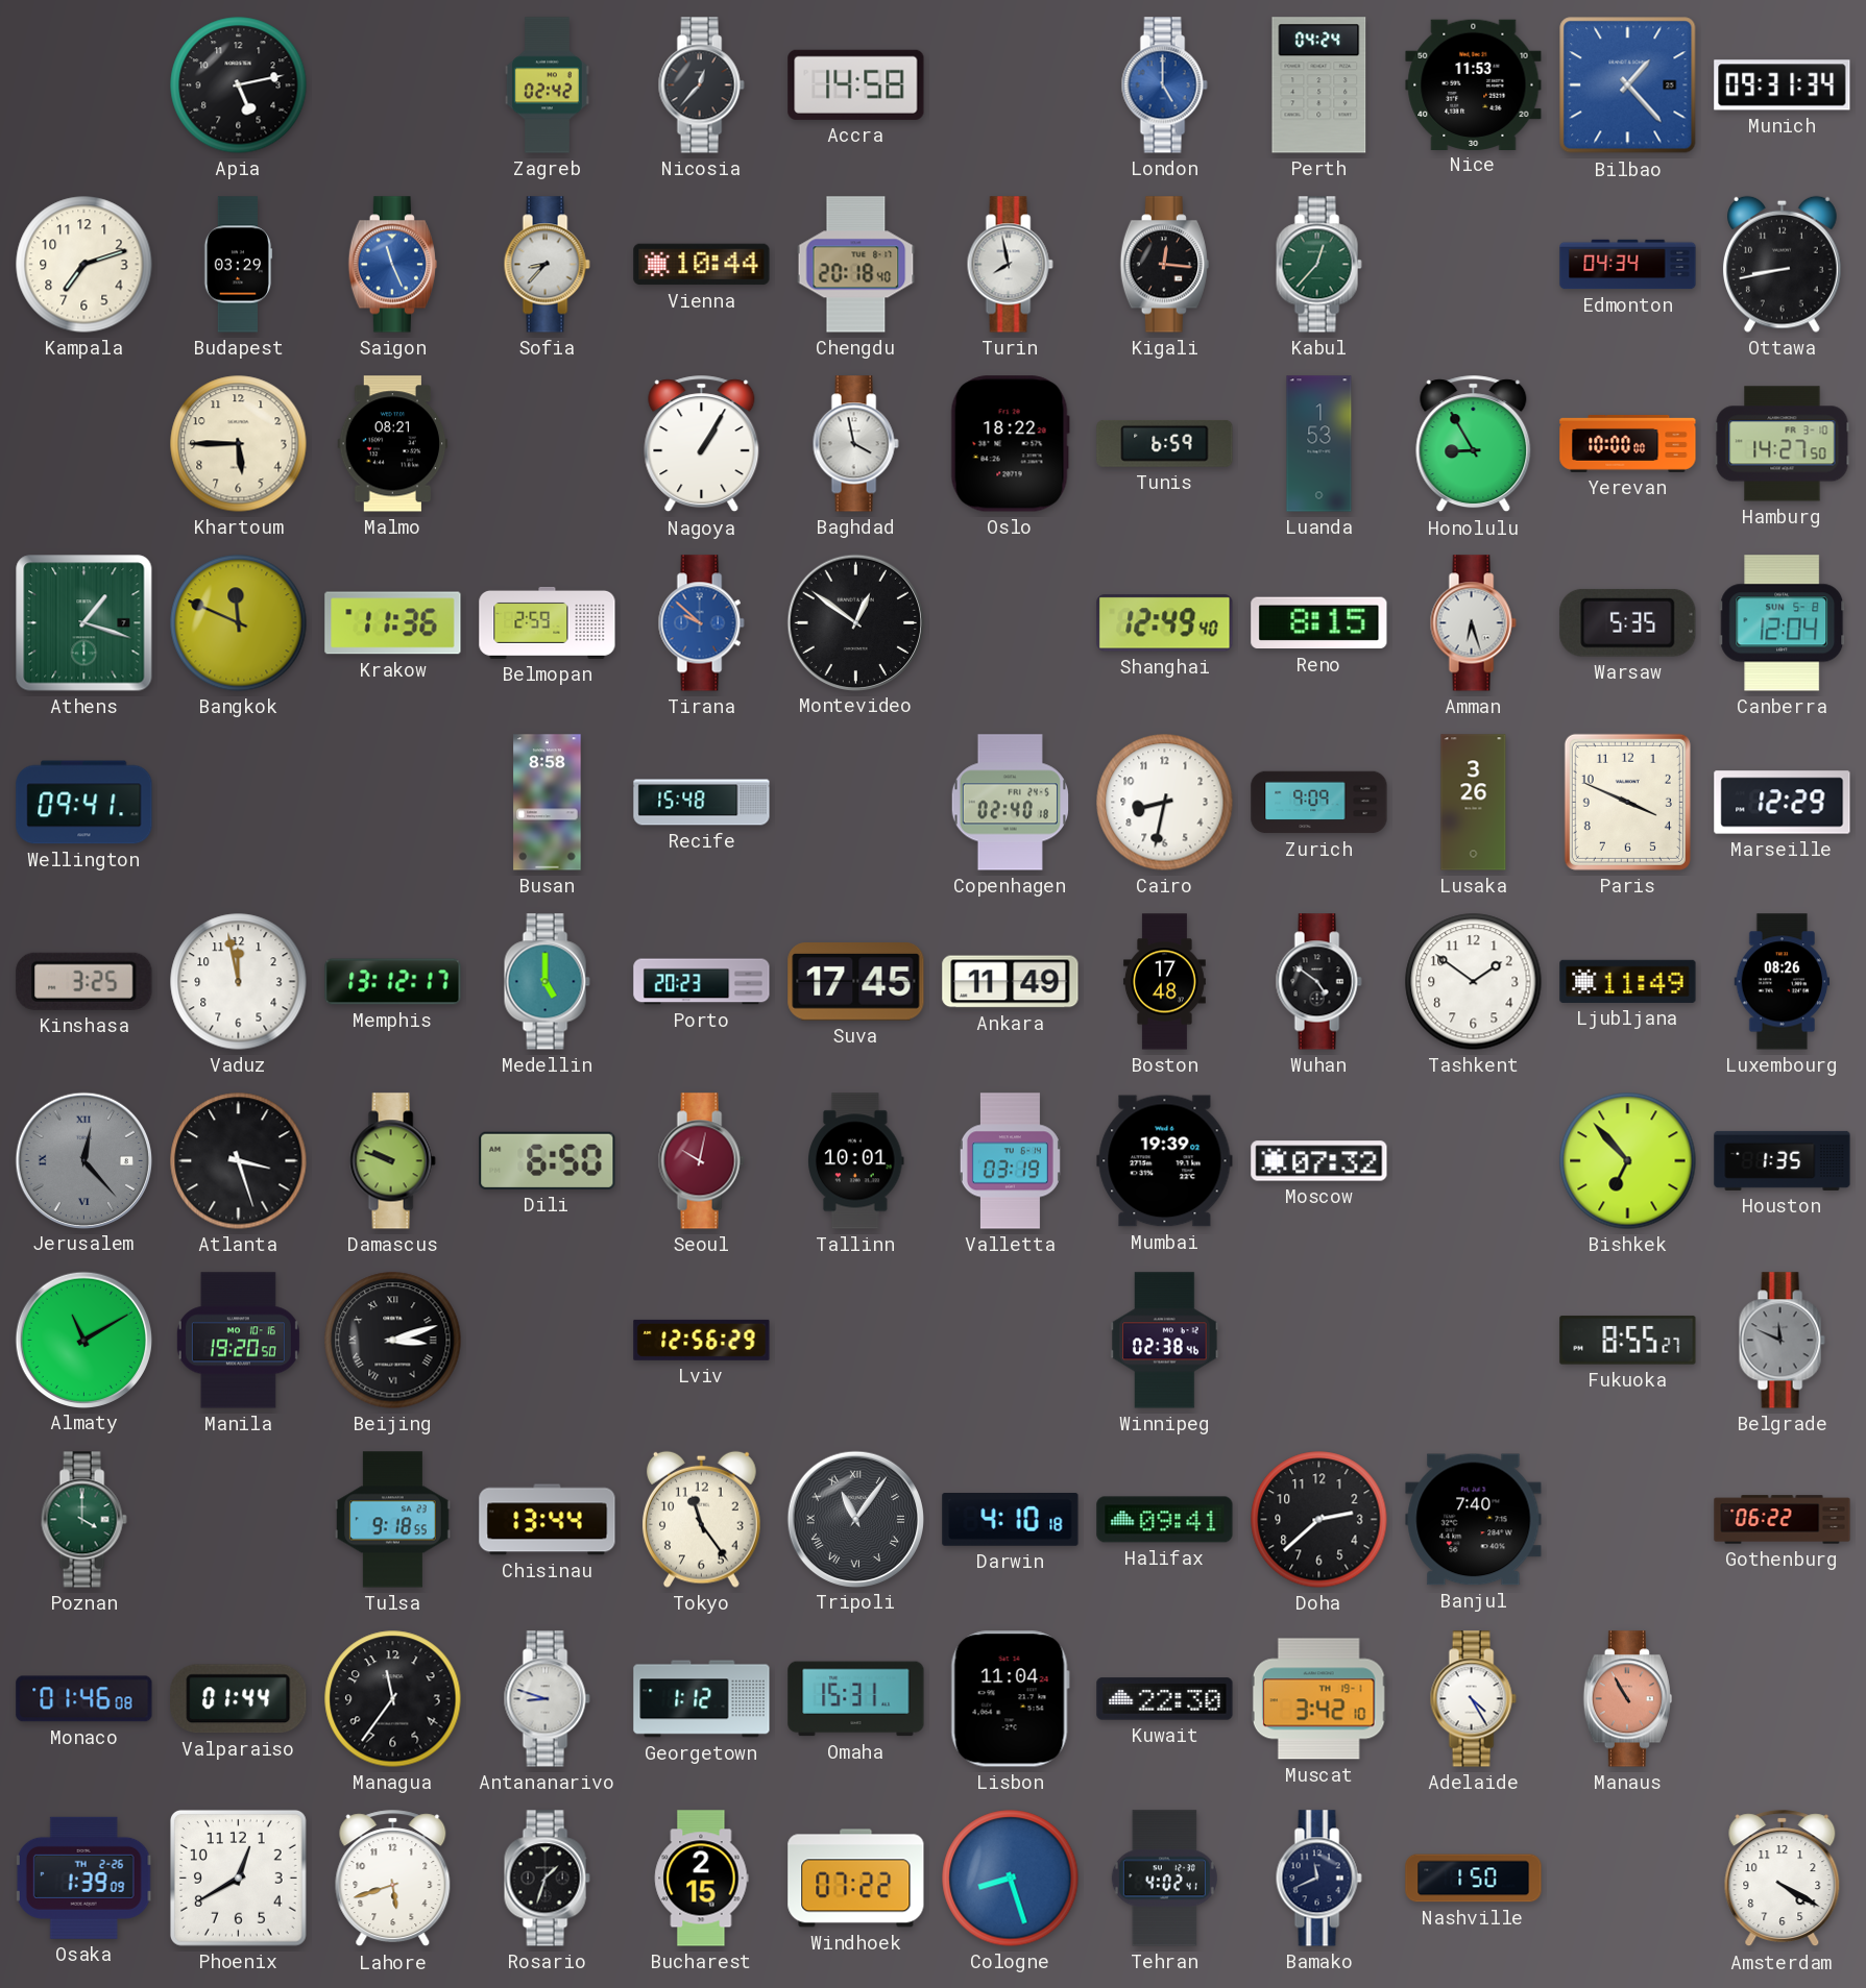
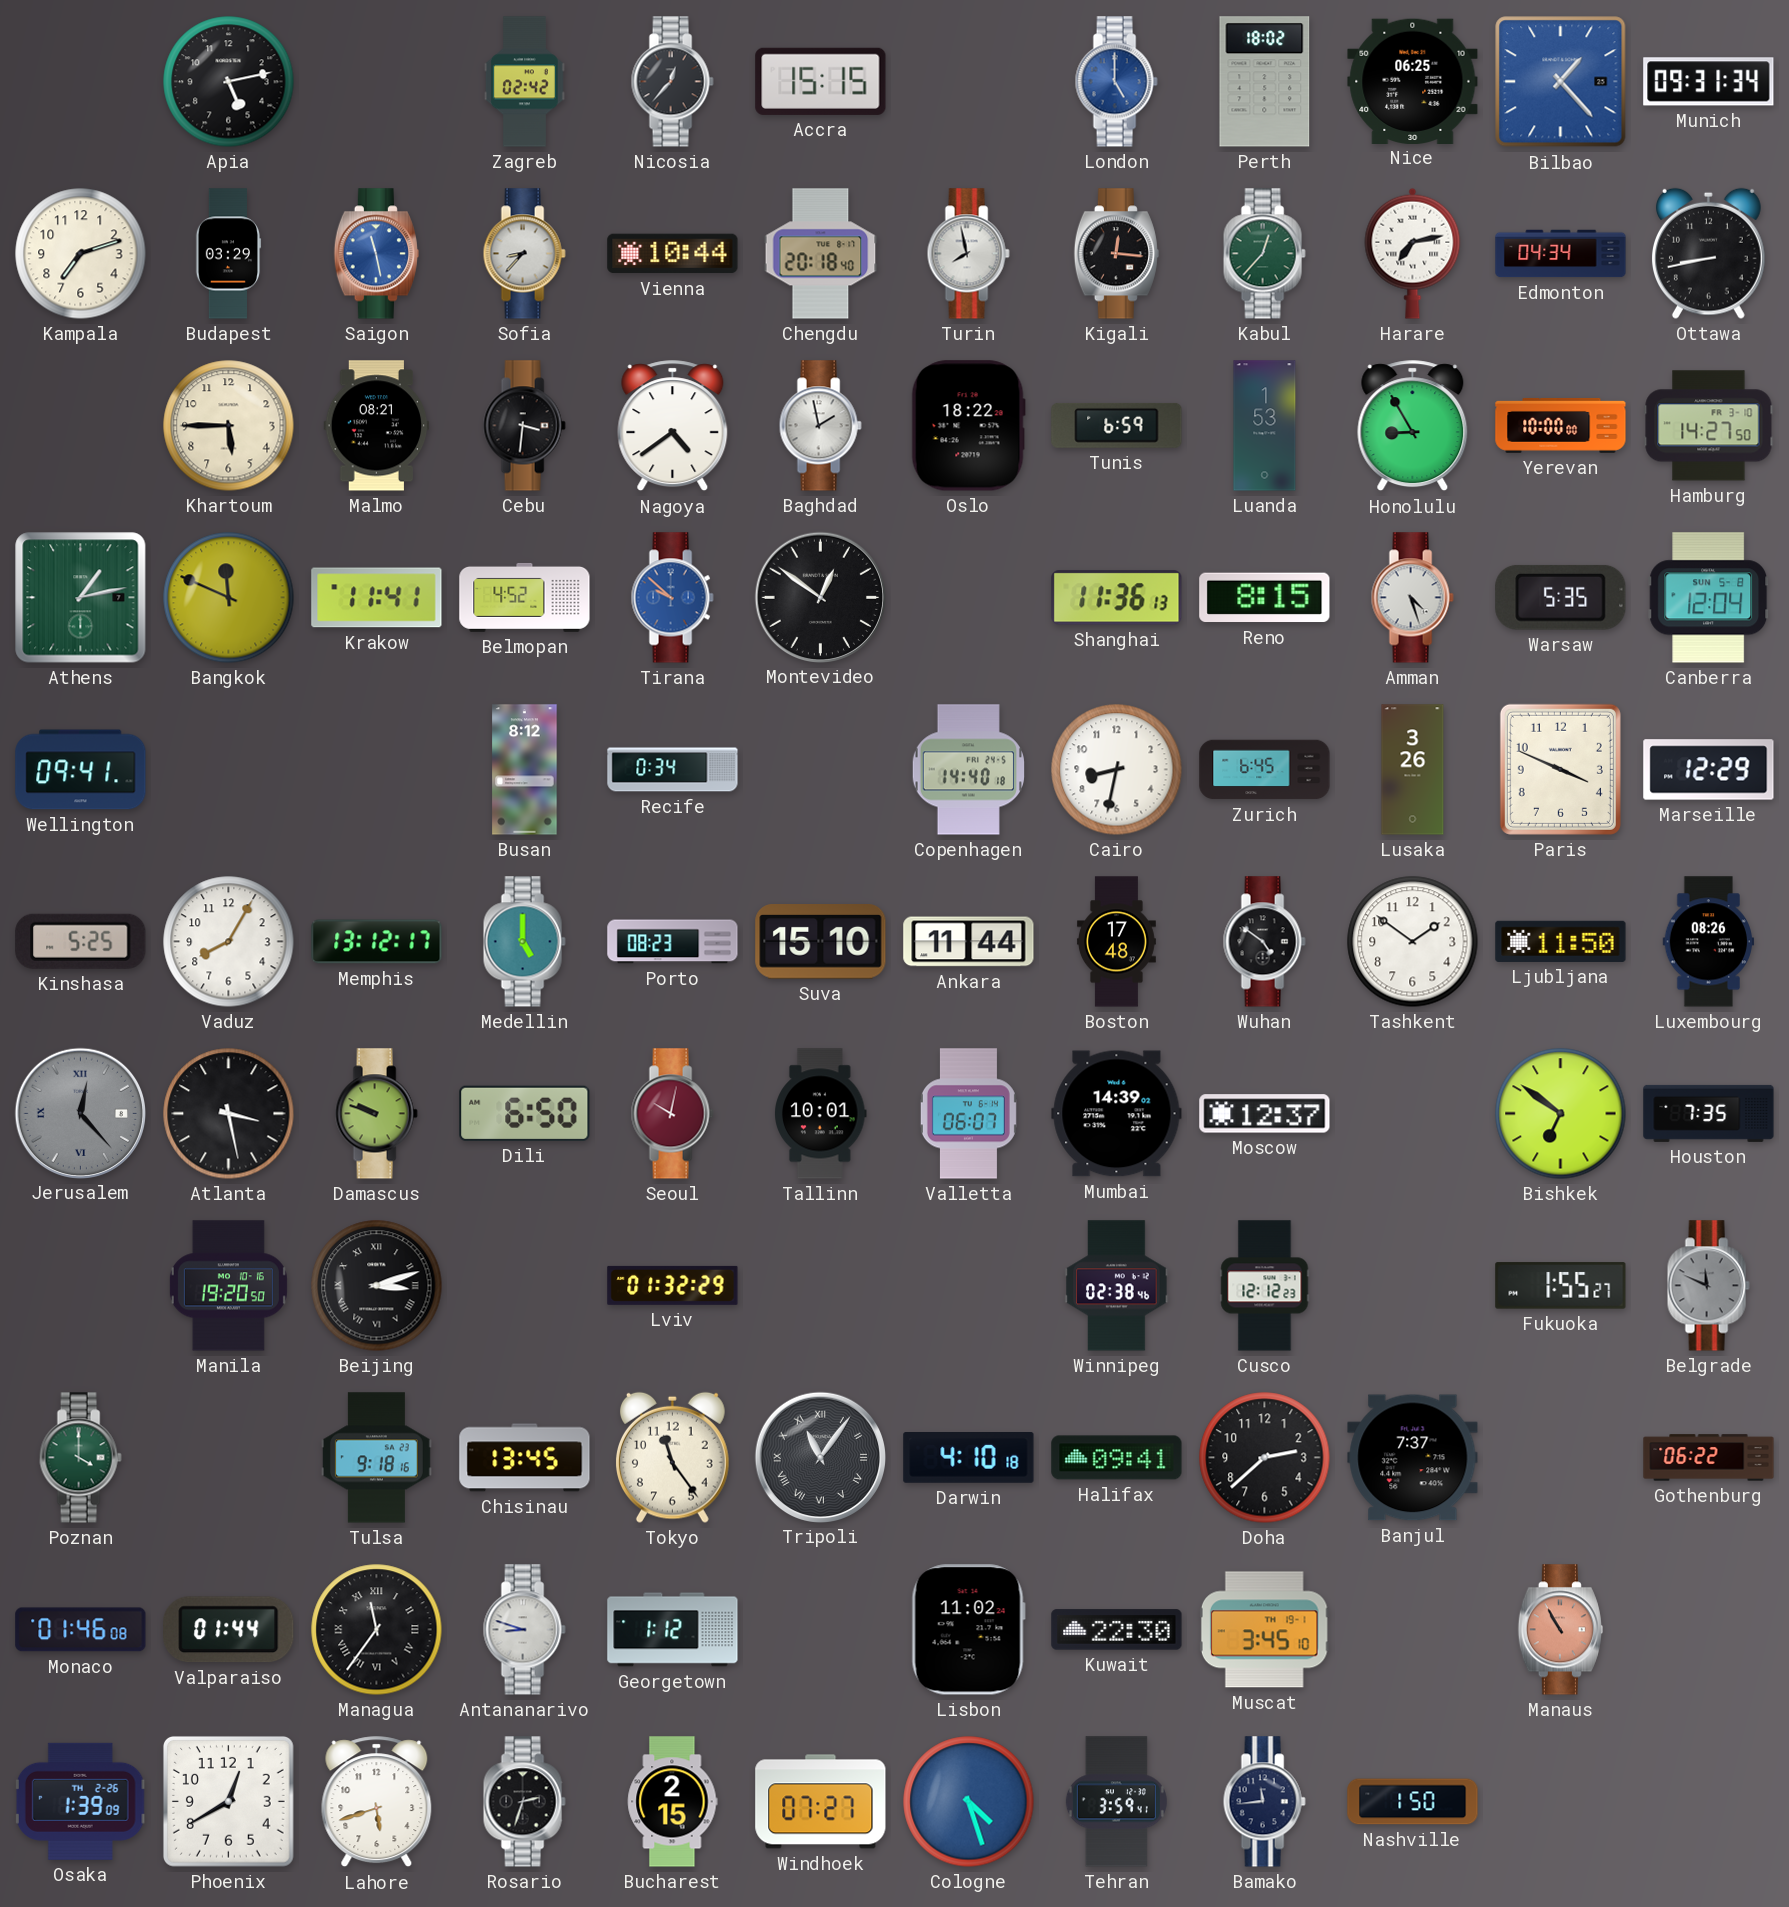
Accra: 14:58 -> 15:15
Perth: 04:24 -> 18:02
Nice: 11:53 -> 06:25
Saigon: 11:26 -> 11:28
Harare: none -> 7:13
Cebu: none -> 3:31
Nagoya: 1:05 -> 4:39
Baghdad: 3:58 -> 1:58
Athens: 1:18 -> 1:13
Krakow: 11:36 -> 11:41
Belmopan: 2:59 -> 4:52
Shanghai: 12:49 -> 11:36
Amman: 6:27 -> 4:27
Busan: 8:58 -> 8:12
Recife: 15:48 -> 0:34
Copenhagen: 02:40 -> 14:40
Zurich: 9:09 -> 6:45
Kinshasa: 3:25 -> 5:25
Vaduz: 11:58 -> 8:05
Porto: 20:23 -> 08:23
Suva: 17:45 -> 15:10
Ankara: 11:49 -> 11:44
Ljubljana: 11:49 -> 11:50
Atlanta: 3:27 -> 3:28
Valletta: 03:19 -> 06:07
Mumbai: 19:39 -> 14:39
Moscow: 07:32 -> 12:37
Bishkek: 6:53 -> 6:51
Houston: 1:35 -> 7:35
Almaty: 11:10 -> none
Lviv: 12:56 -> 01:32
Cusco: none -> 12:12
Fukuoka: 8:55 -> 1:55
Tulsa: 9:18:55 -> 9:18:16
Chisinau: 13:44 -> 13:45
Banjul: 7:40 -> 7:37
Managua numerals: Arabic -> Roman
Omaha: 15:31 -> none
Lisbon: 11:04 -> 11:02
Muscat: 3:42 -> 3:45
Adelaide: 4:25 -> none
Rosario: 1:33 -> 2:33
Windhoek: 07:22 -> 07:27
Cologne: 8:27 -> 4:27
Tehran: 4:02 -> 3:59
Bamako: 11:41 -> 11:44
Amsterdam: 4:20 -> none
